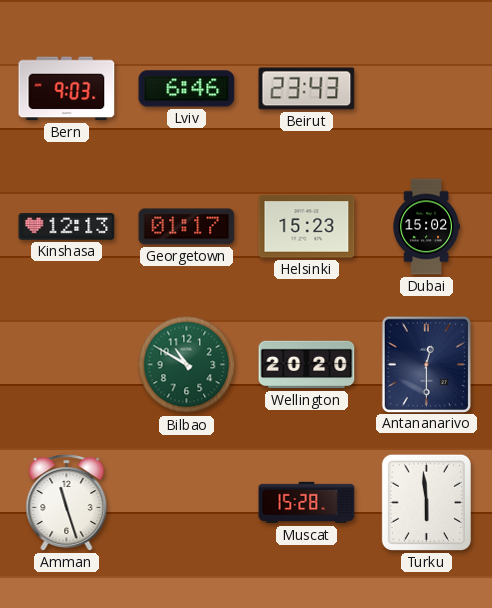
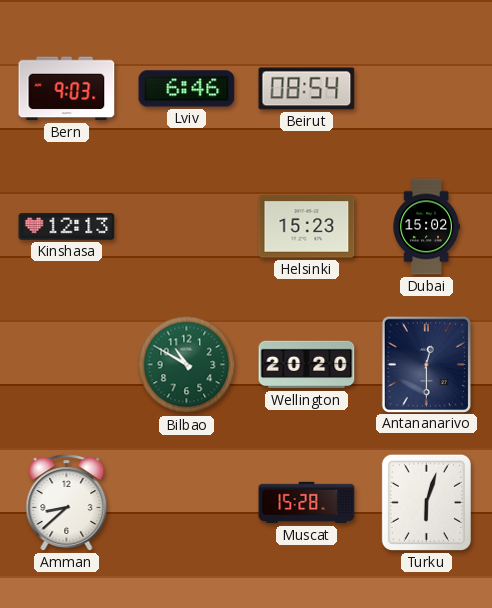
Beirut: 23:43 -> 08:54
Georgetown: 01:17 -> none
Amman: 11:27 -> 8:38
Turku: 5:59 -> 6:03
